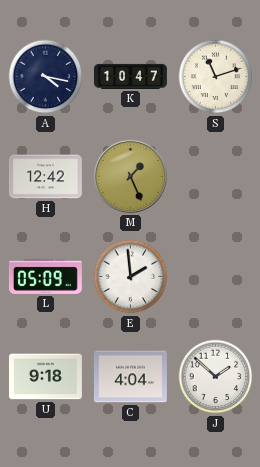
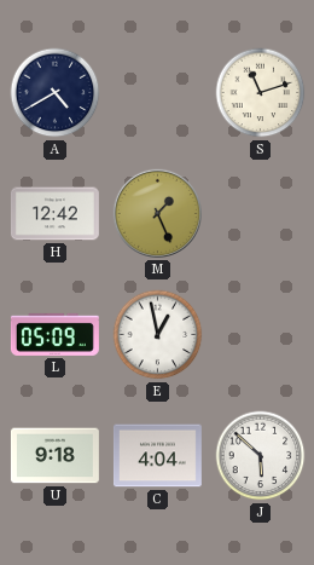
A: 4:17 -> 4:40
K: 10:47 -> none
E: 1:59 -> 12:58
J: 1:52 -> 5:52
